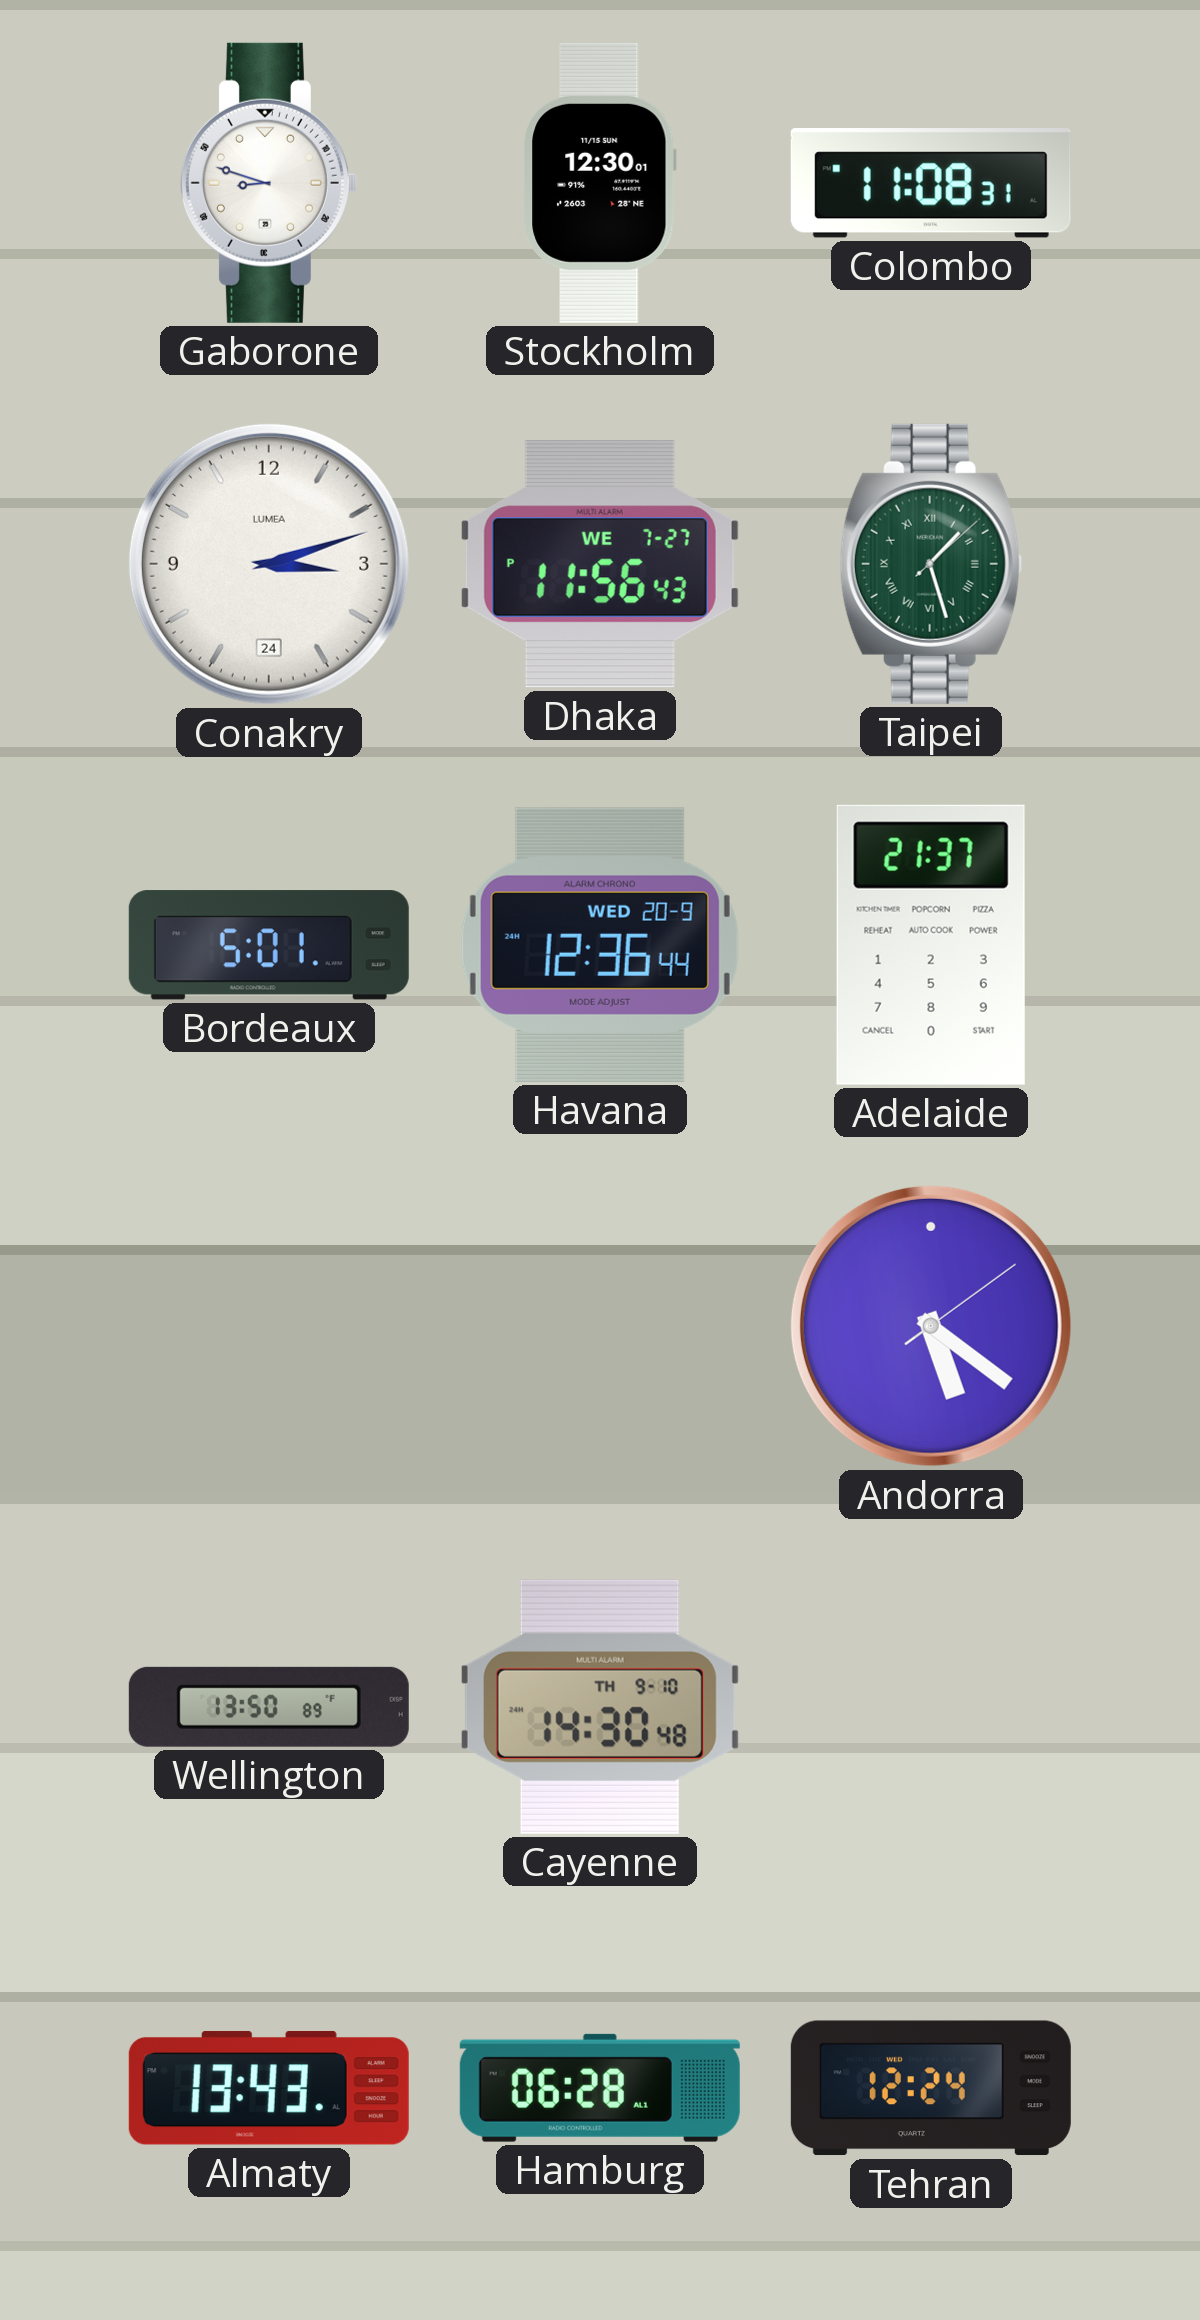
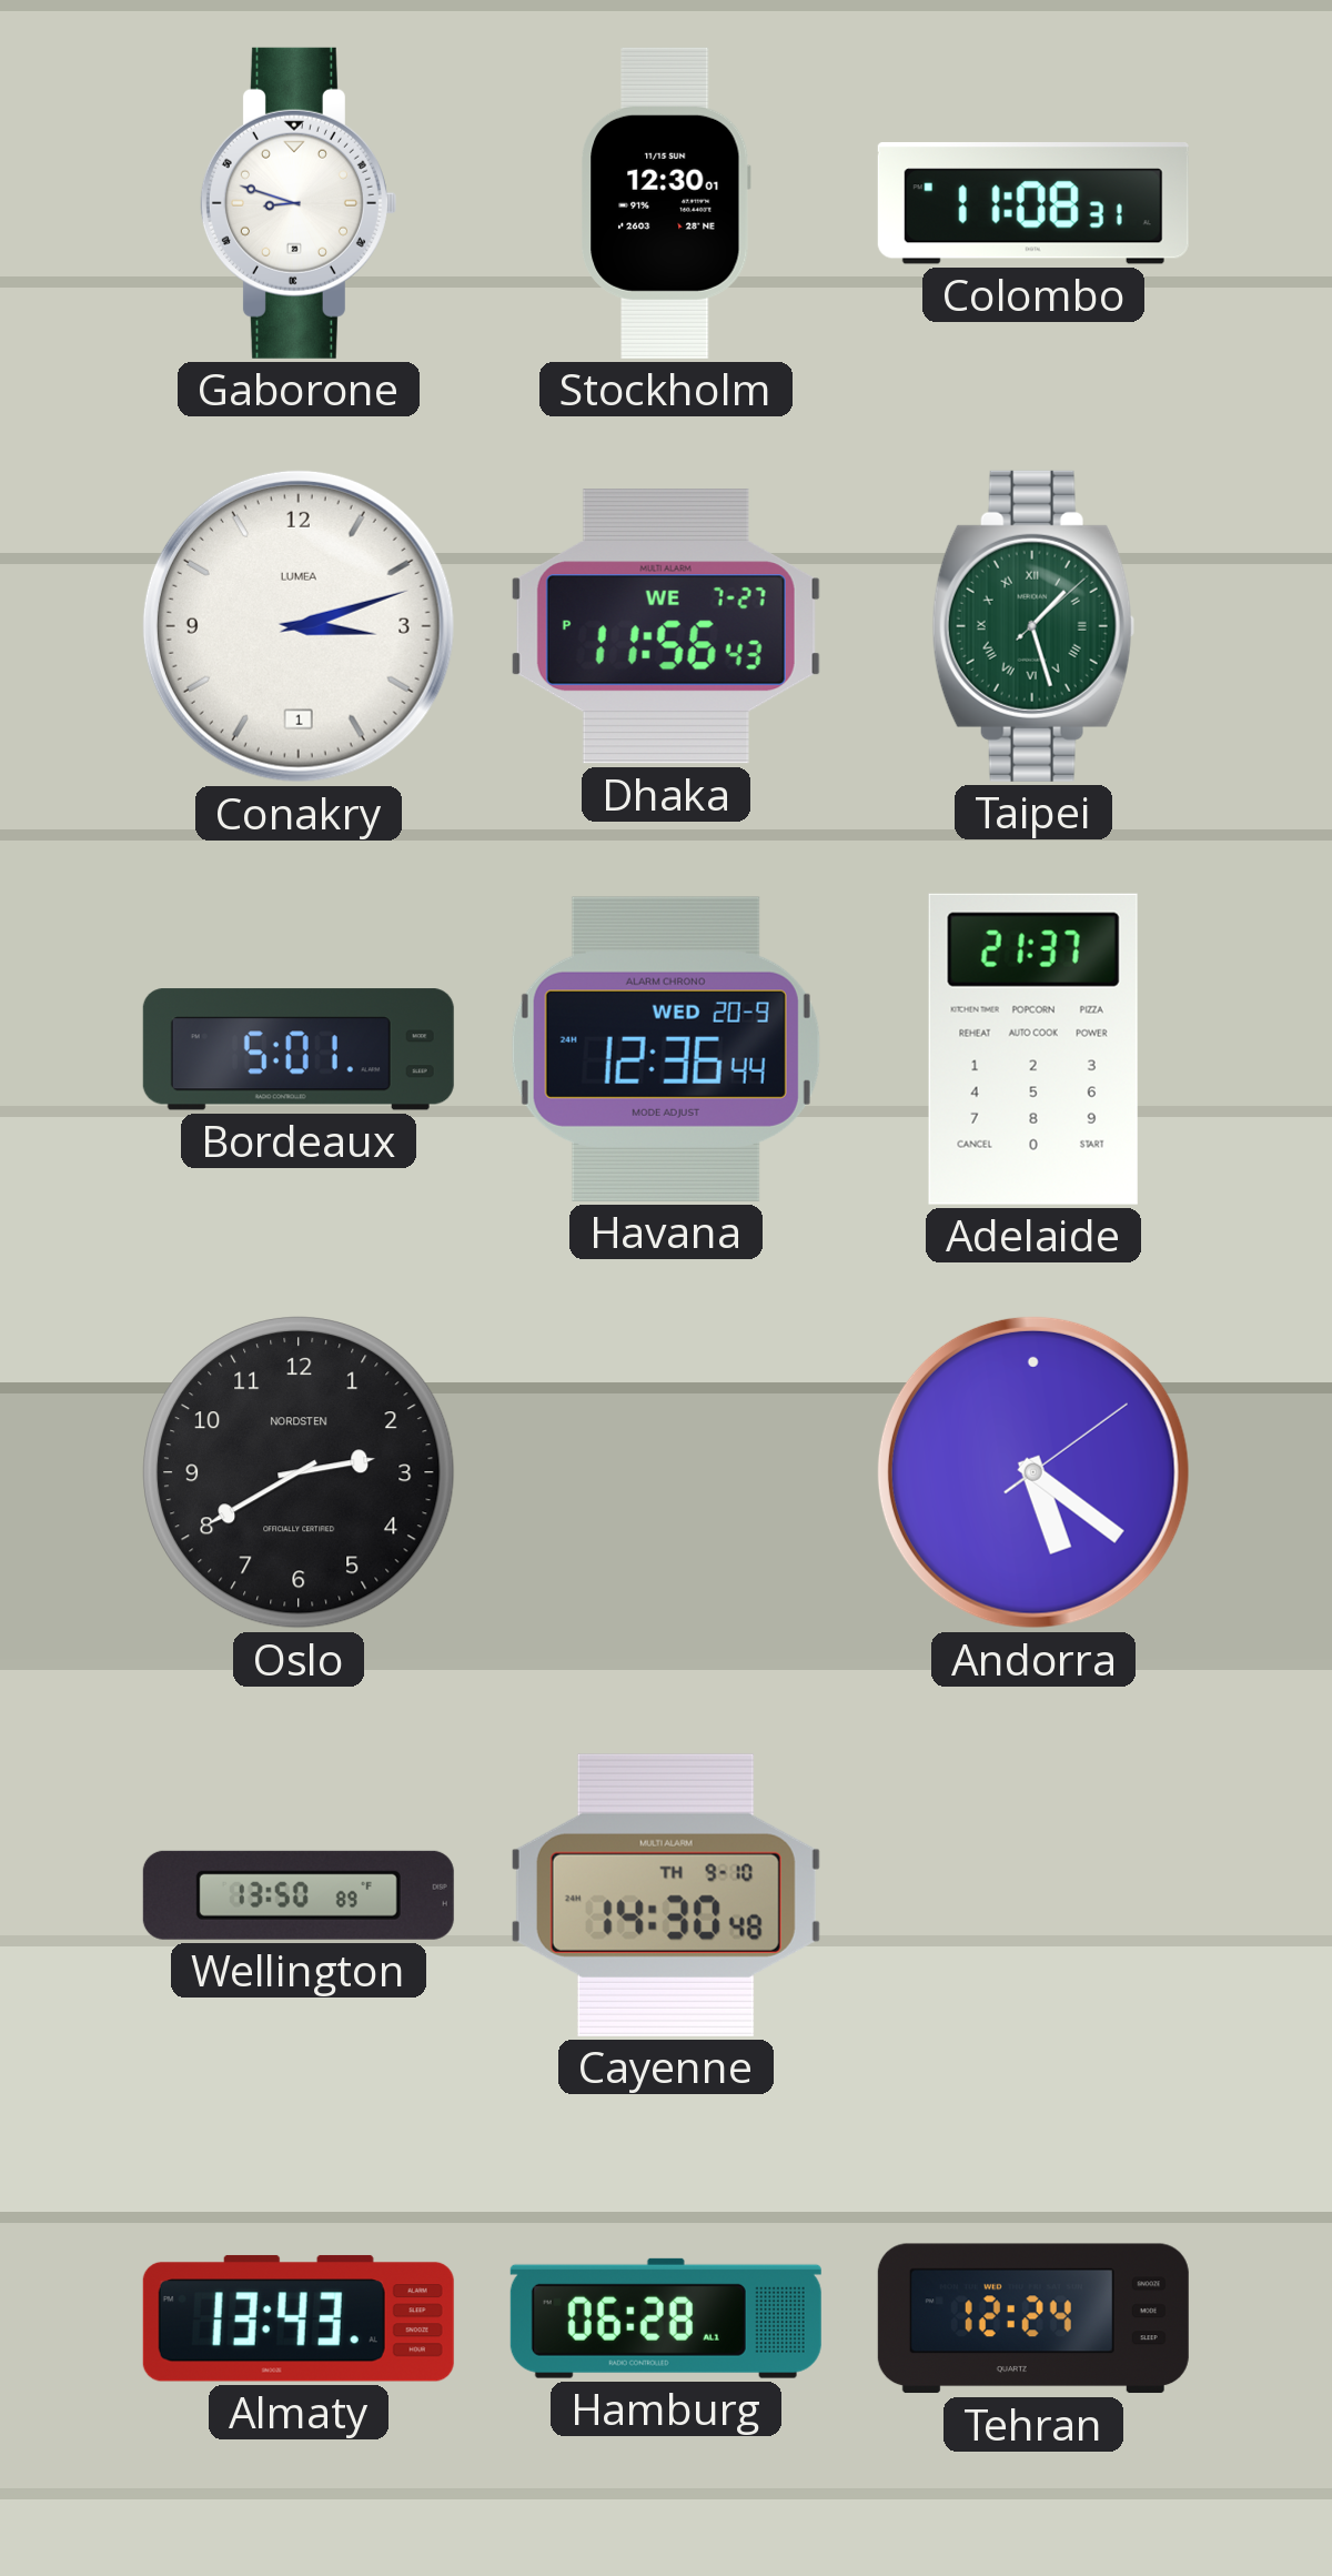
Conakry date: 24 -> 1
Oslo: none -> 2:40
